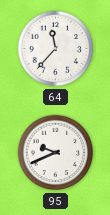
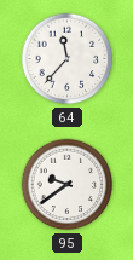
95: 9:41 -> 9:39
